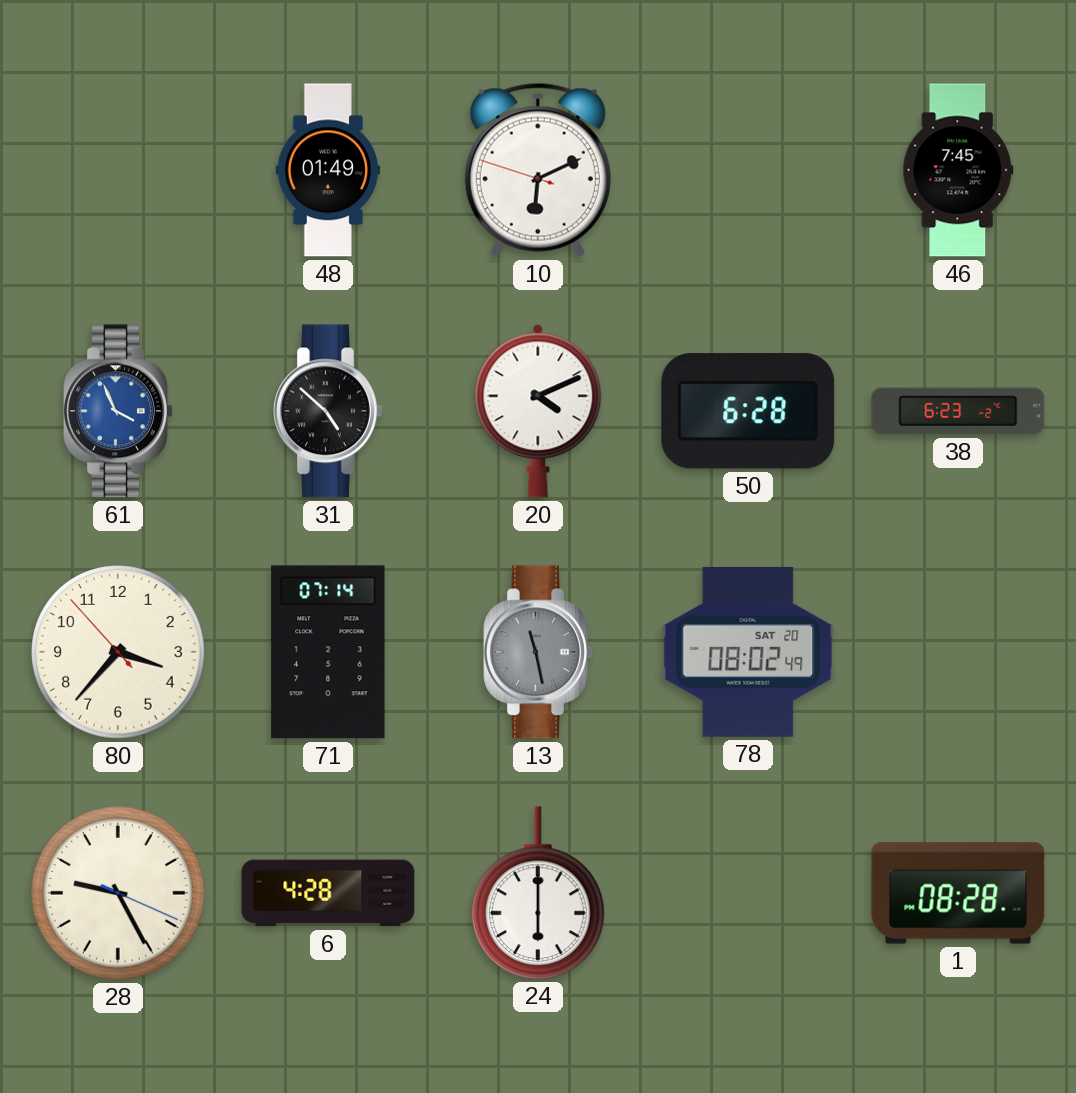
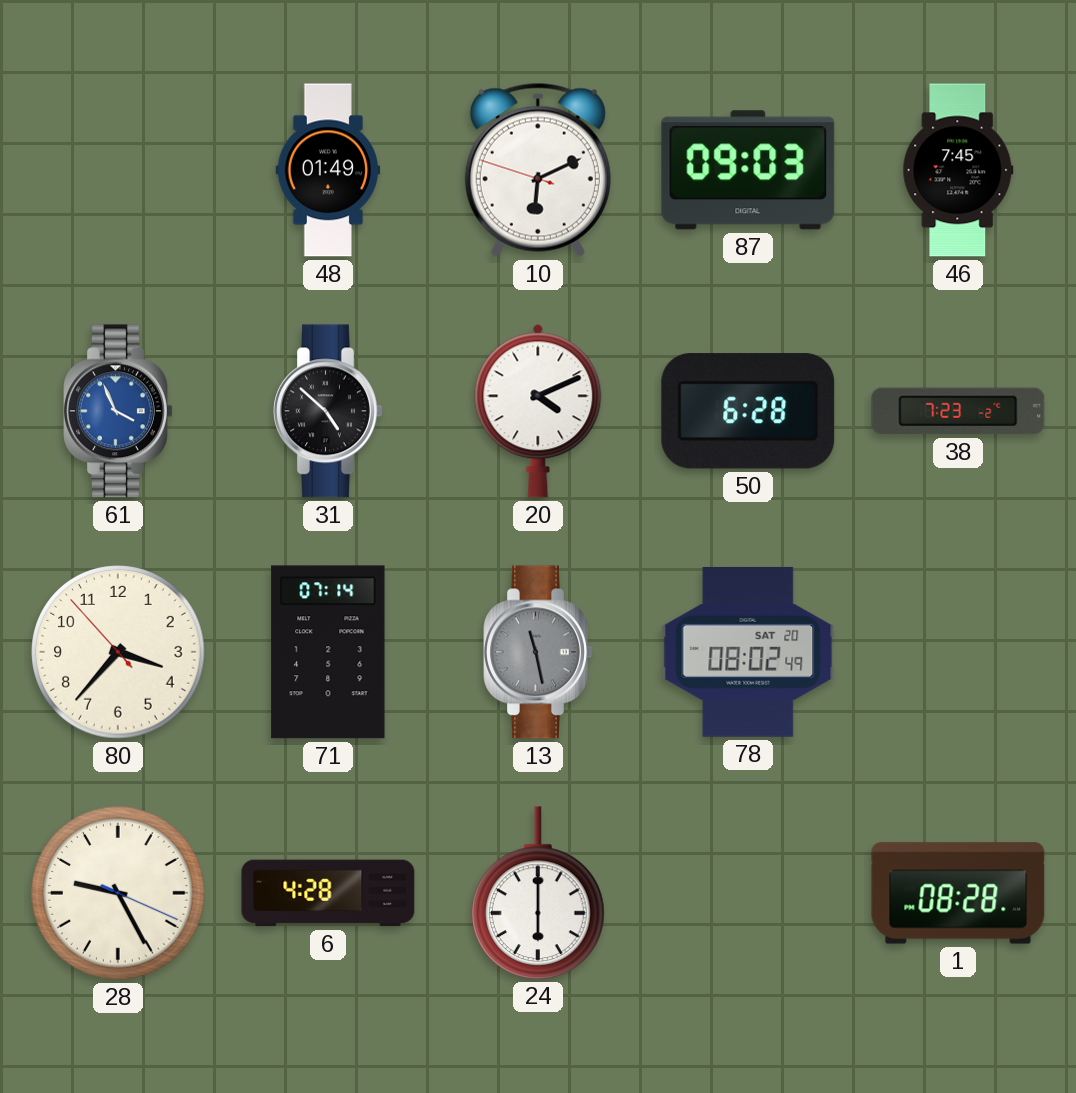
87: none -> 09:03
38: 6:23 -> 7:23
